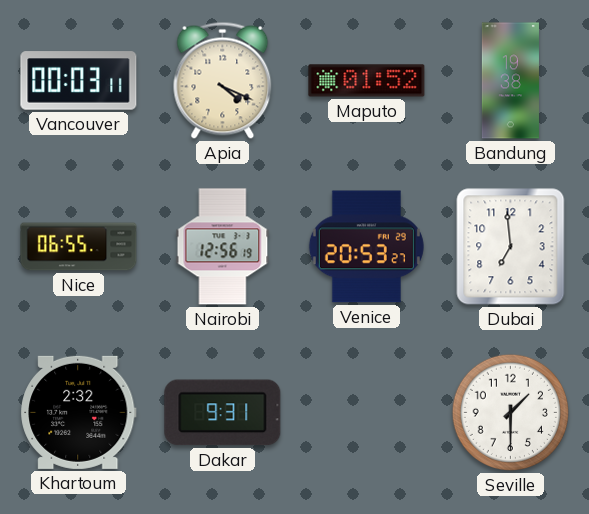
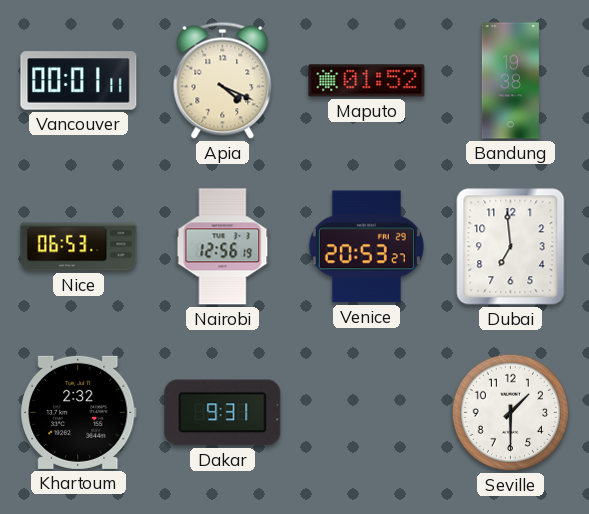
Vancouver: 00:03 -> 00:01
Nice: 06:55 -> 06:53
